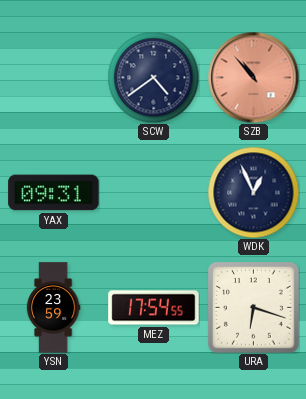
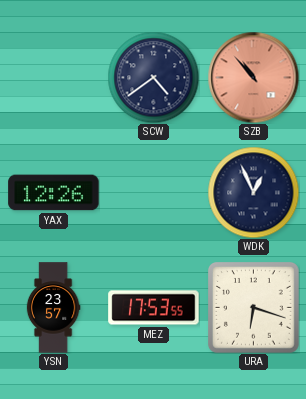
YAX: 09:31 -> 12:26
YSN: 23:59 -> 23:57
MEZ: 17:54 -> 17:53
